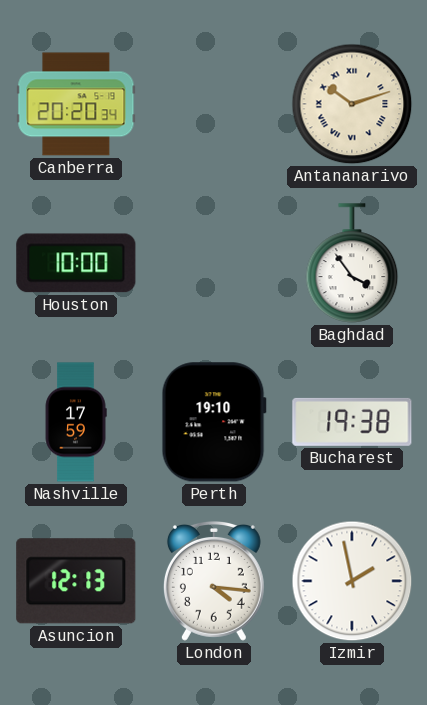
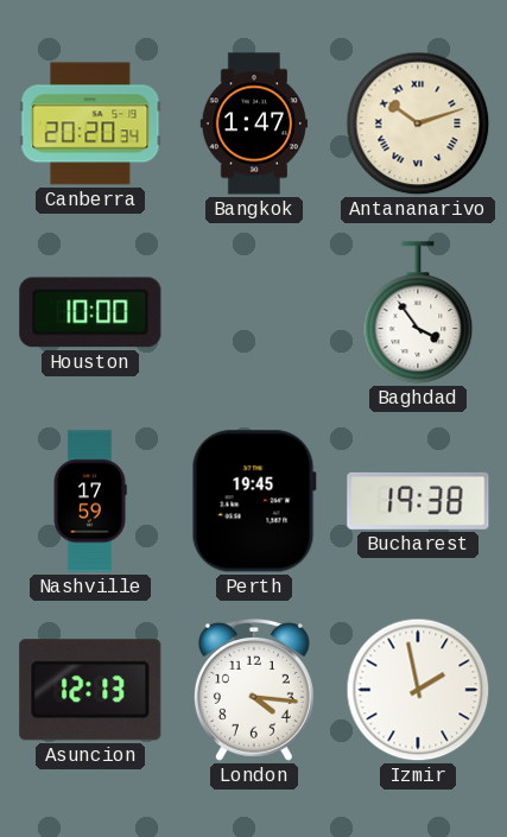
Bangkok: none -> 1:47
Perth: 19:10 -> 19:45
